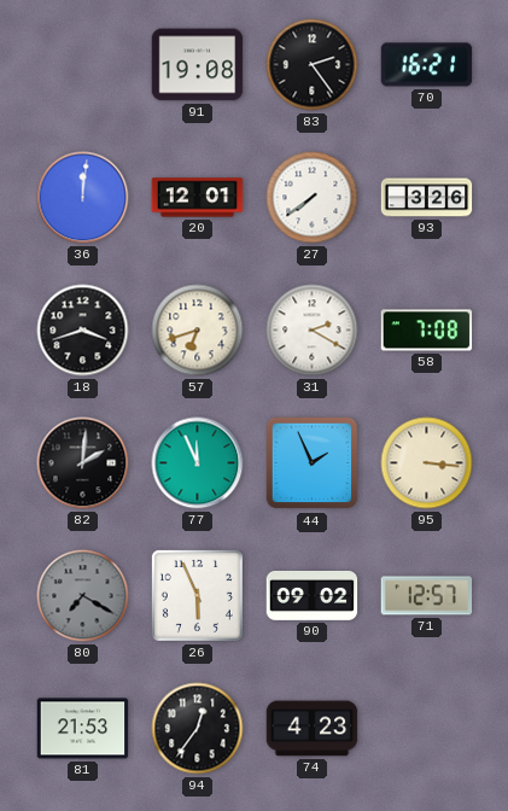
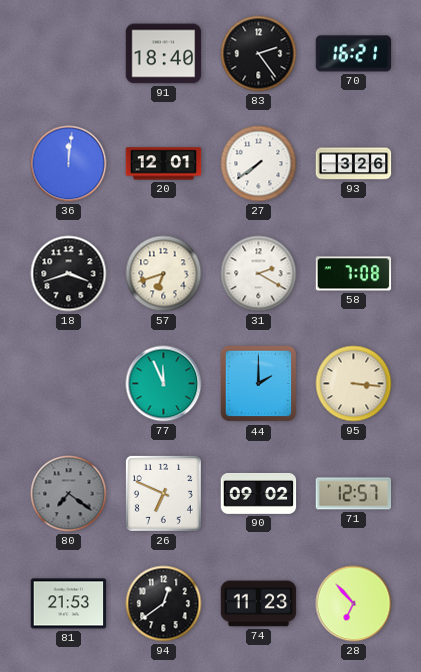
91: 19:08 -> 18:40
82: 2:01 -> none
44: 1:56 -> 2:00
80: 7:20 -> 7:21
26: 5:56 -> 6:49
94: 12:36 -> 12:39
74: 4:23 -> 11:23
28: none -> 6:53
